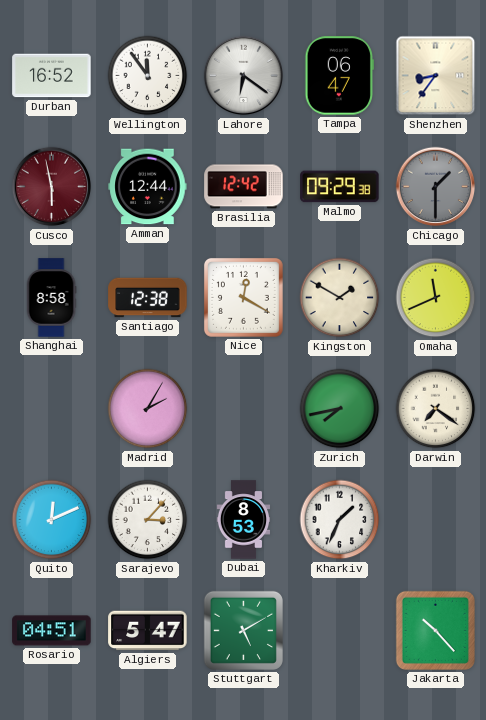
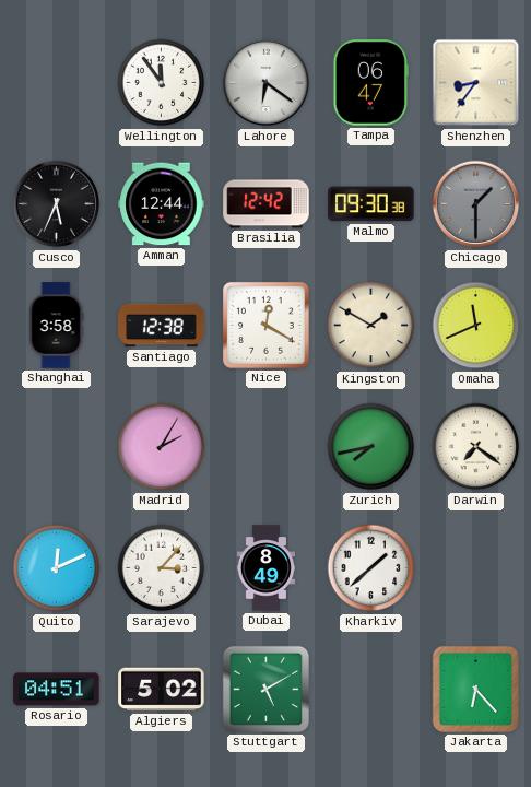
Durban: 16:52 -> none
Cusco: 5:58 -> 5:34
Cusco dial: burgundy -> black
Malmo: 09:29 -> 09:30
Shanghai: 8:58 -> 3:58
Dubai: 8:53 -> 8:49
Kharkiv: 1:34 -> 1:38
Algiers: 5:47 -> 5:02
Jakarta: 10:23 -> 6:23
